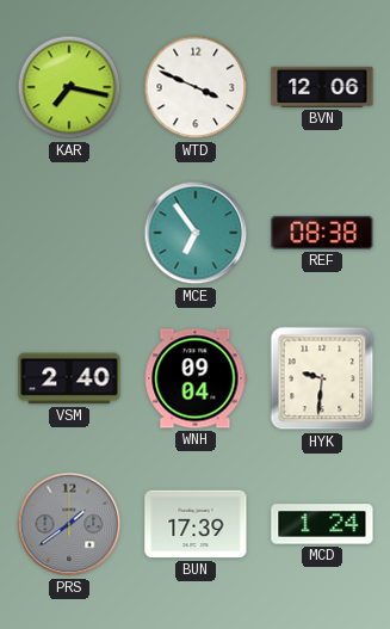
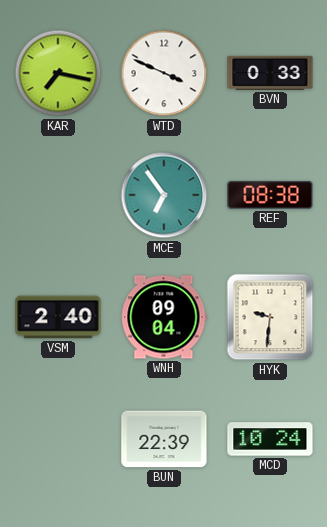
BVN: 12:06 -> 0:33
PRS: 1:39 -> none
BUN: 17:39 -> 22:39
MCD: 1:24 -> 10:24
